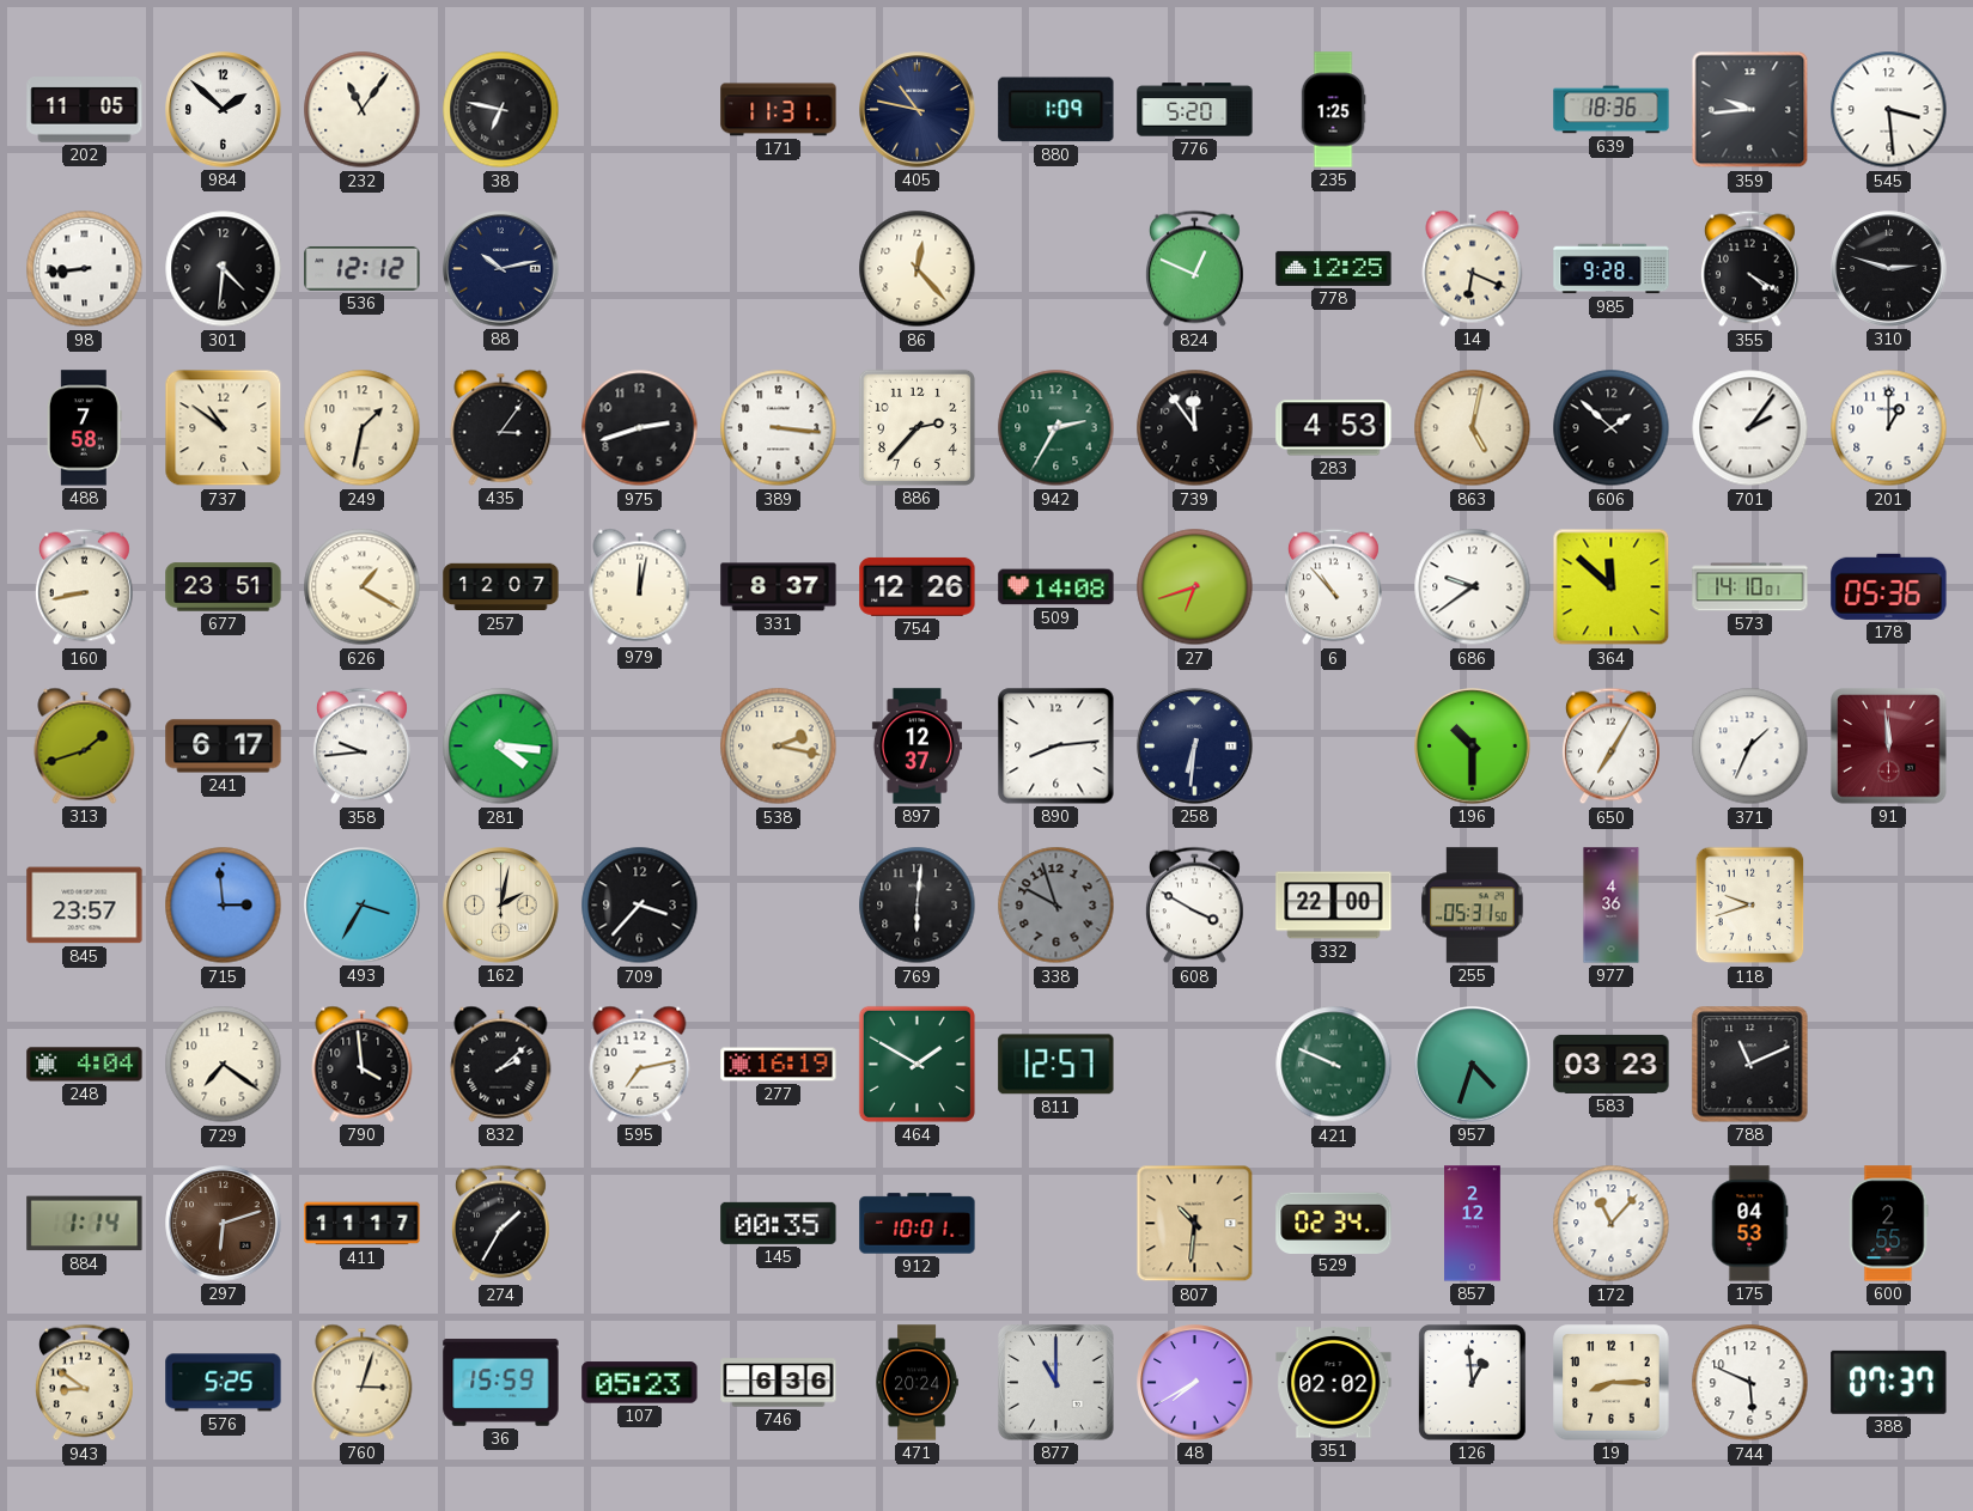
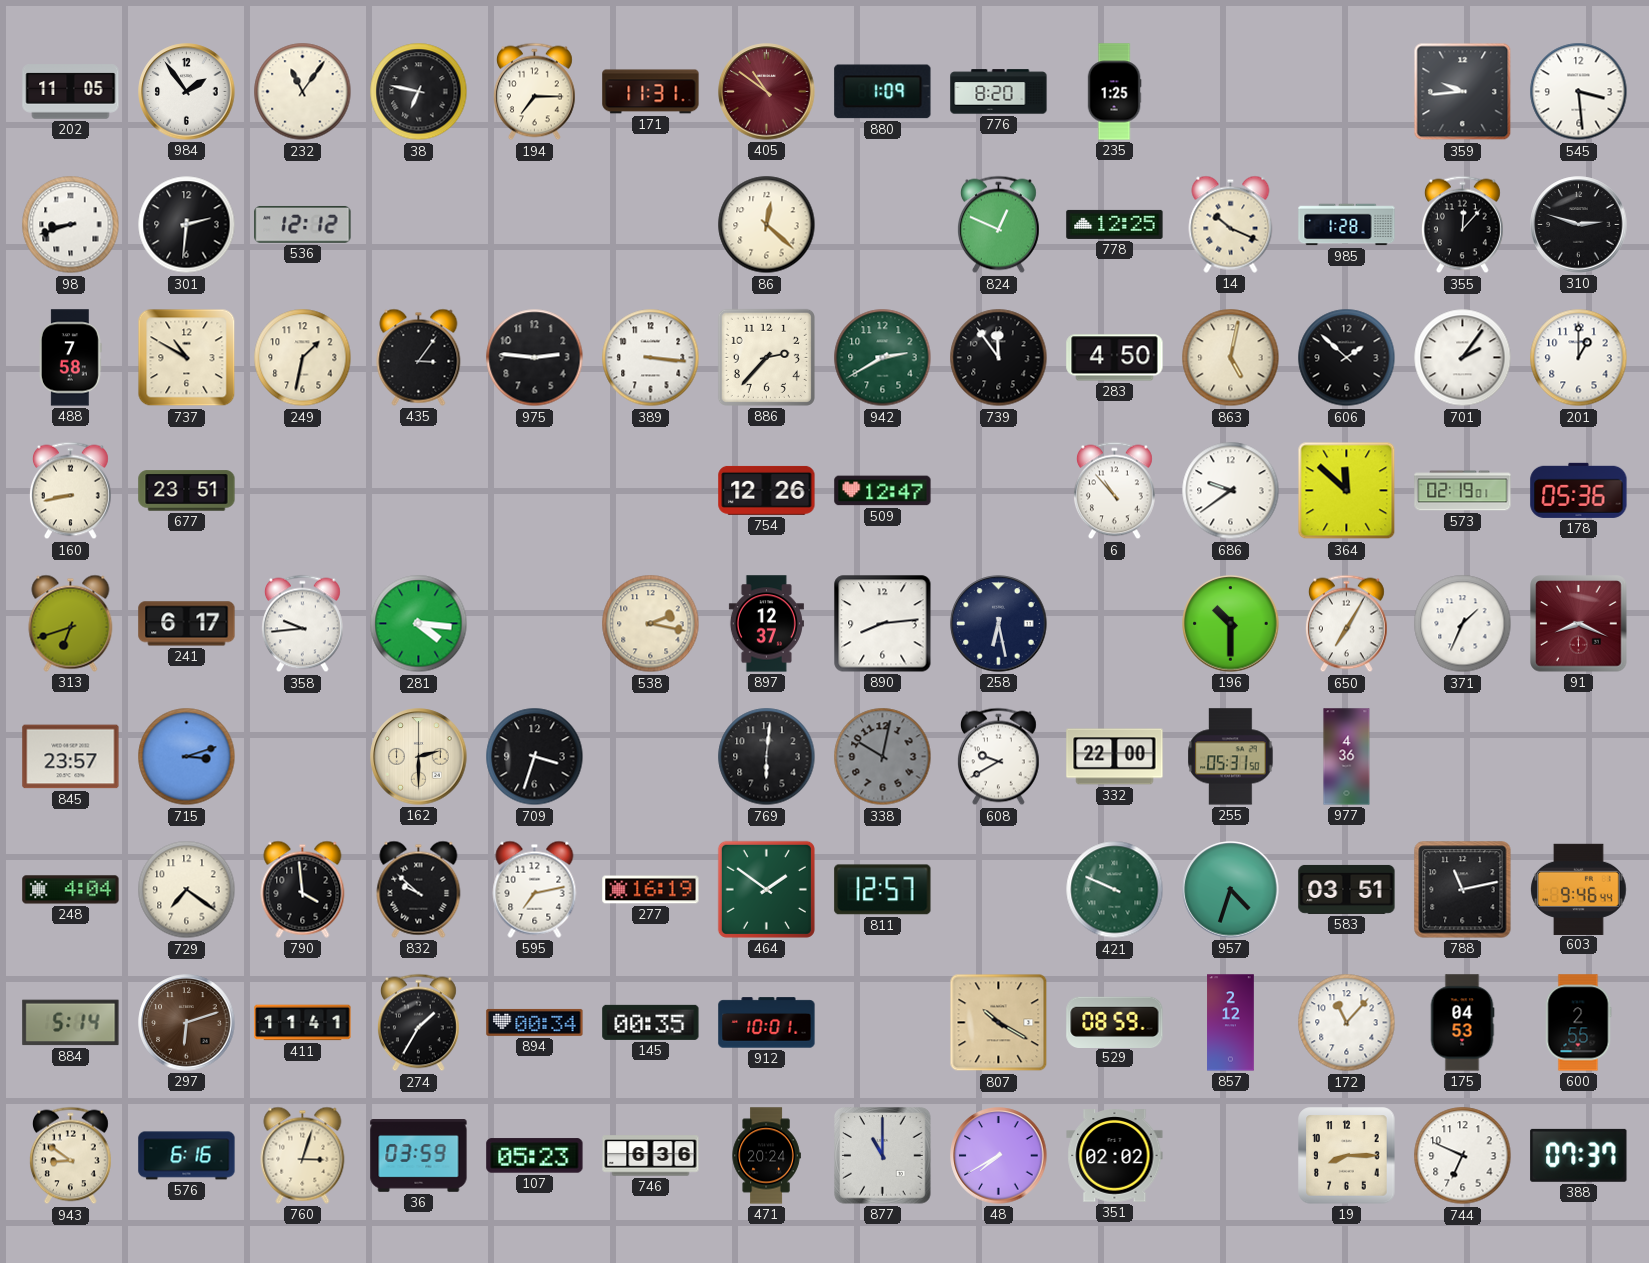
984: 1:52 -> 1:54
194: none -> 7:15
405: 10:47 -> 10:51
405 dial: navy -> burgundy
776: 5:20 -> 8:20
639: 18:36 -> none
98: 8:44 -> 8:42
301: 4:31 -> 2:31
88: 10:13 -> none
86: 12:23 -> 12:22
14: 6:19 -> 10:19
985: 9:28 -> 1:28
355: 4:20 -> 12:07
737: 10:51 -> 10:50
975: 2:42 -> 2:46
942: 2:35 -> 2:40
283: 4:53 -> 4:50
626: 1:20 -> none
257: 12:07 -> none
979: 12:02 -> none
331: 8:37 -> none
509: 14:08 -> 12:47
27: 6:42 -> none
573: 14:10 -> 02:19
313: 1:42 -> 6:42
258: 6:31 -> 6:28
91: 11:59 -> 8:19
715: 2:59 -> 3:12
493: 3:35 -> none
162: 2:02 -> 2:30
709: 3:37 -> 3:33
338: 9:57 -> 10:02
608: 3:50 -> 9:40
118: 9:42 -> none
832: 2:08 -> 9:52
464: 1:50 -> 1:51
583: 03:23 -> 03:51
788: 11:11 -> 11:13
603: none -> 9:46
884: 1:14 -> 5:14
411: 11:17 -> 11:41
894: none -> 00:34
807: 10:31 -> 10:20
529: 02:34 -> 08:59
576: 5:25 -> 6:16
36: 15:59 -> 03:59
126: 12:59 -> none
744: 5:49 -> 6:49
